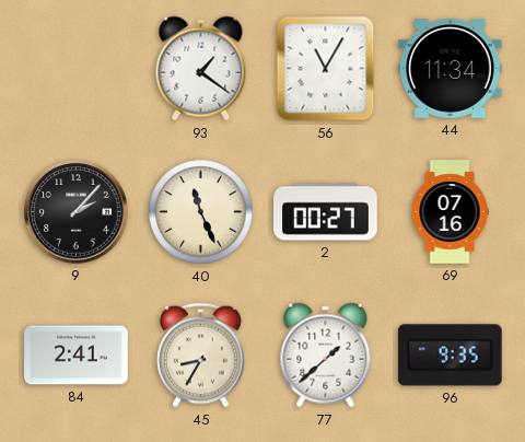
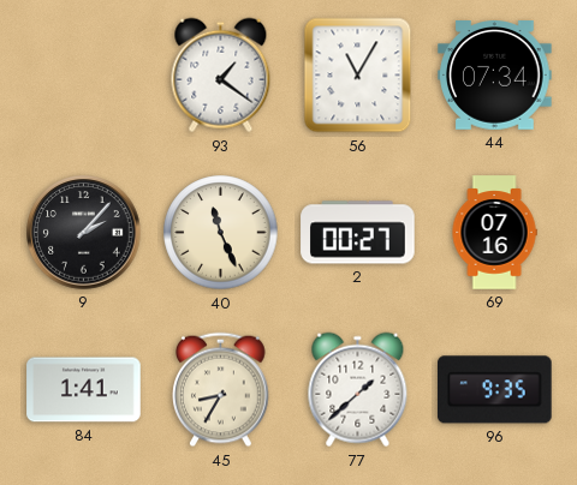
44: 11:34 -> 07:34
84: 2:41 -> 1:41
